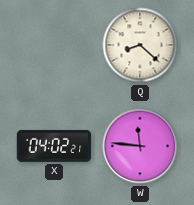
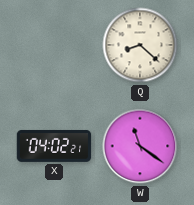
W: 11:46 -> 11:21
